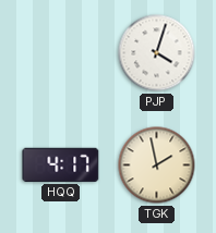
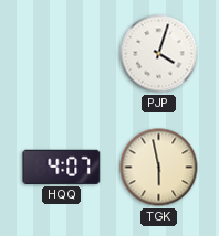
HQQ: 4:17 -> 4:07
TGK: 1:58 -> 5:58
